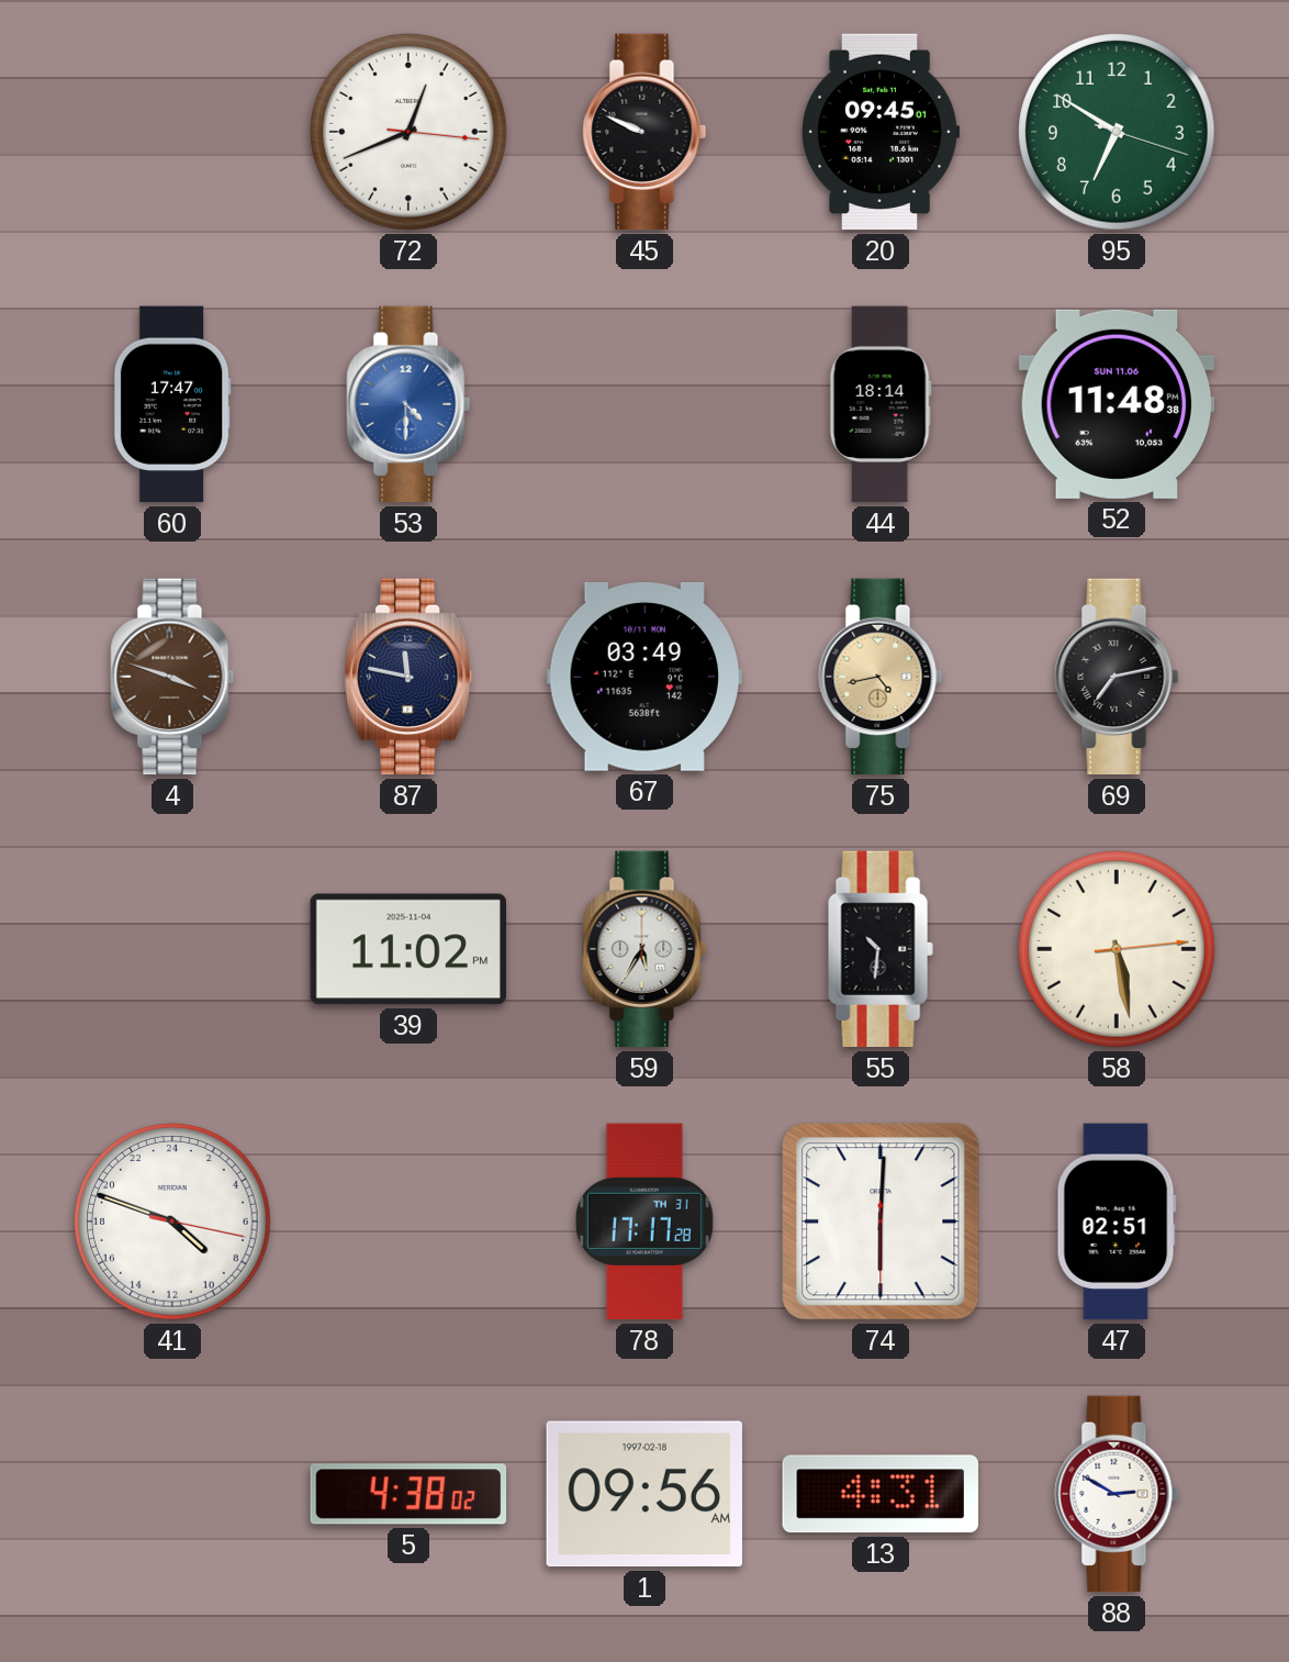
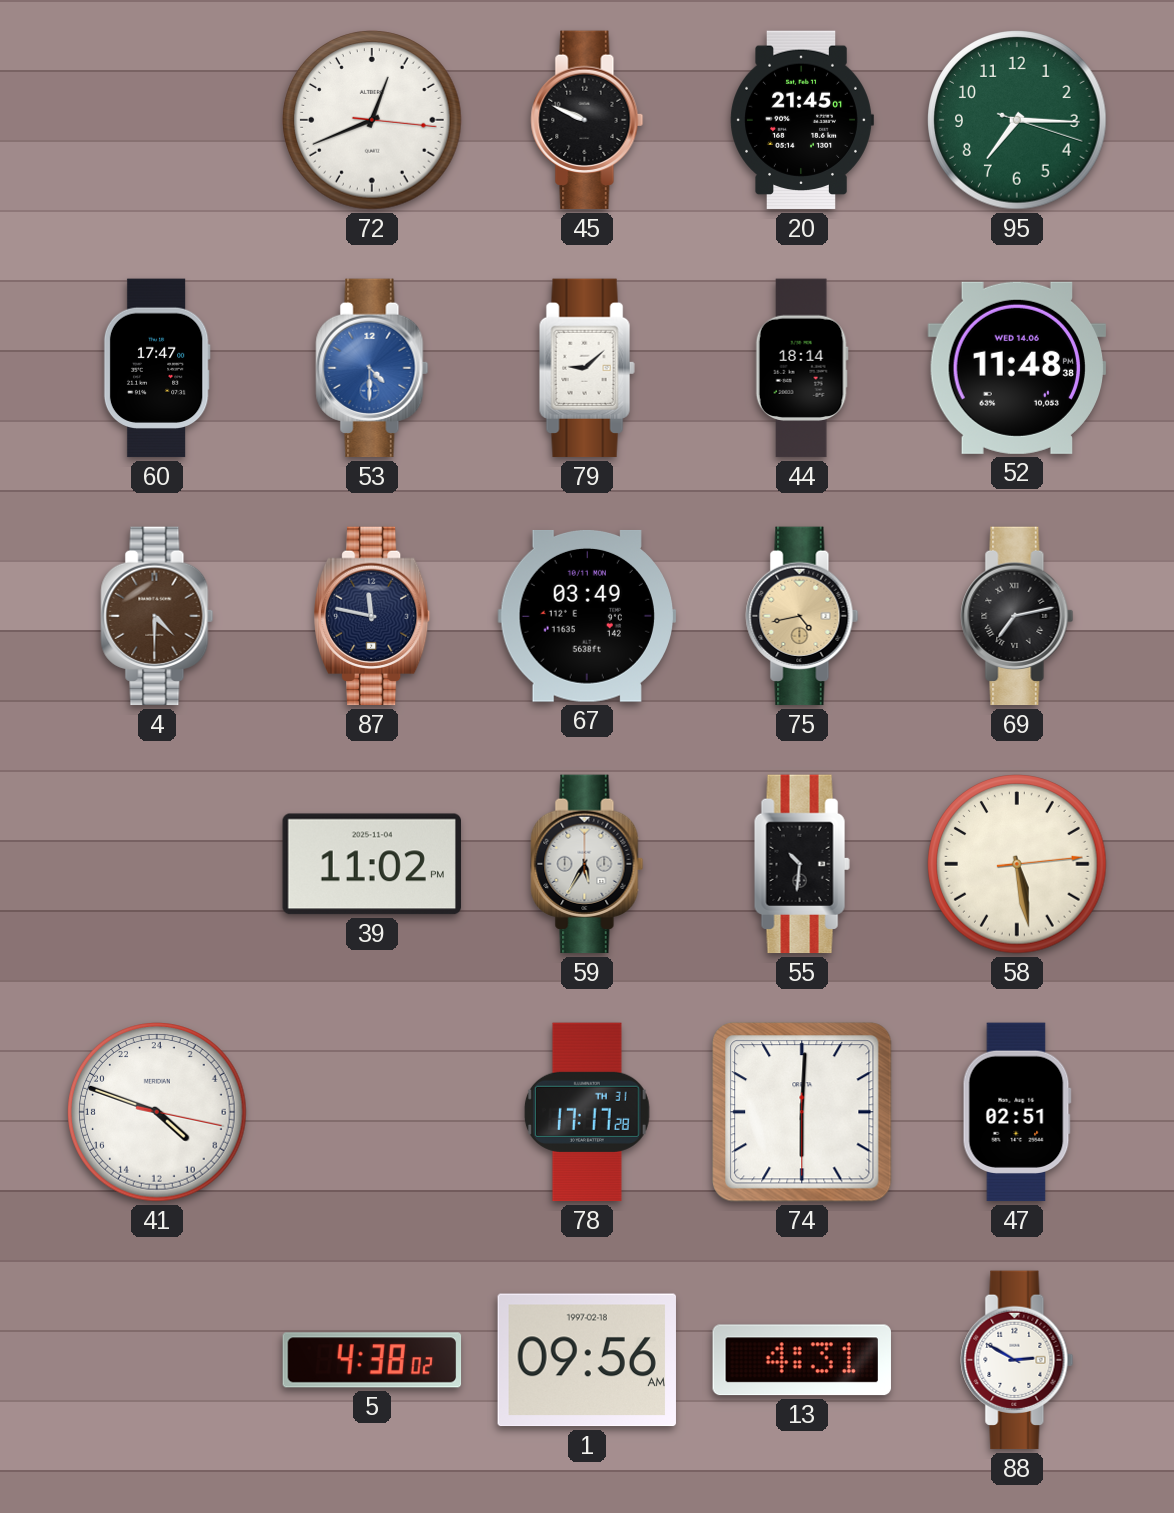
20: 09:45 -> 21:45
95: 6:50 -> 7:15
79: none -> 9:08
52 date: SUN 11.06 -> WED 14.06
4: 3:48 -> 4:30
